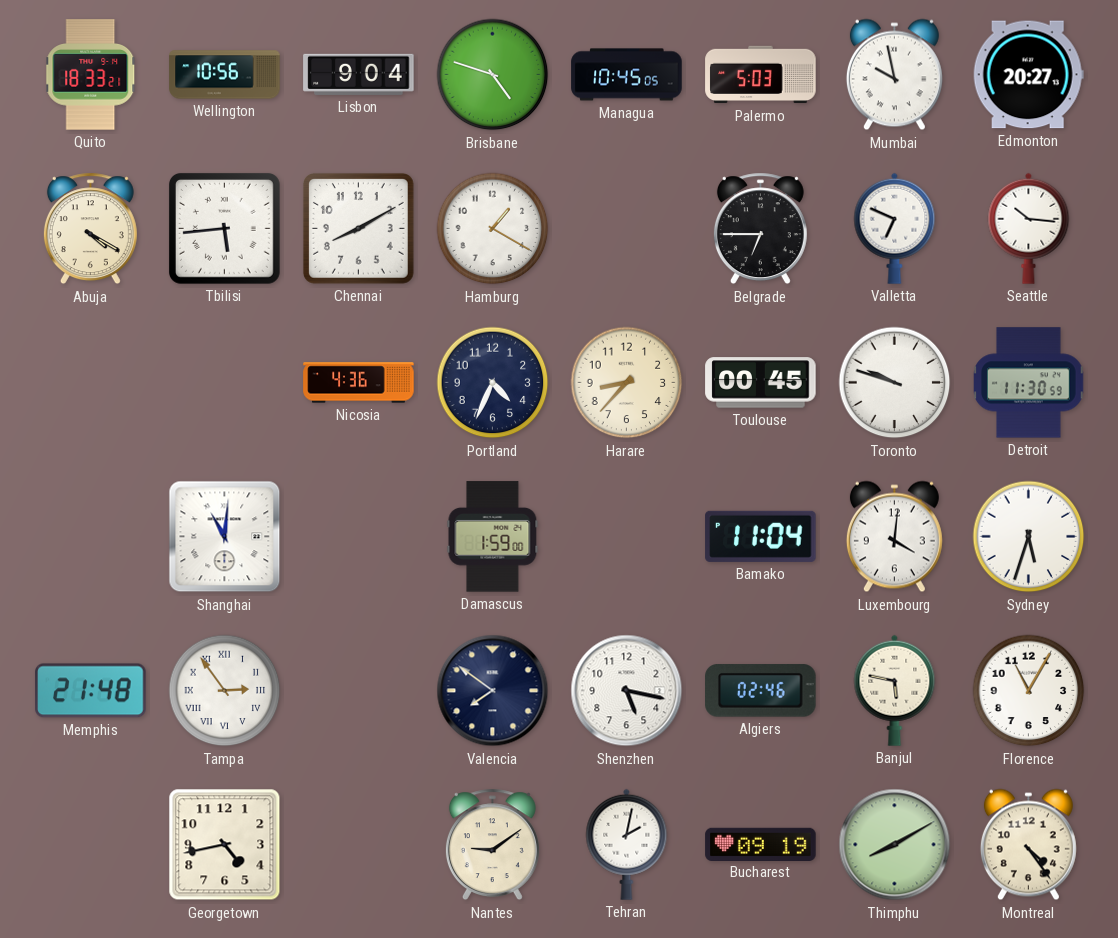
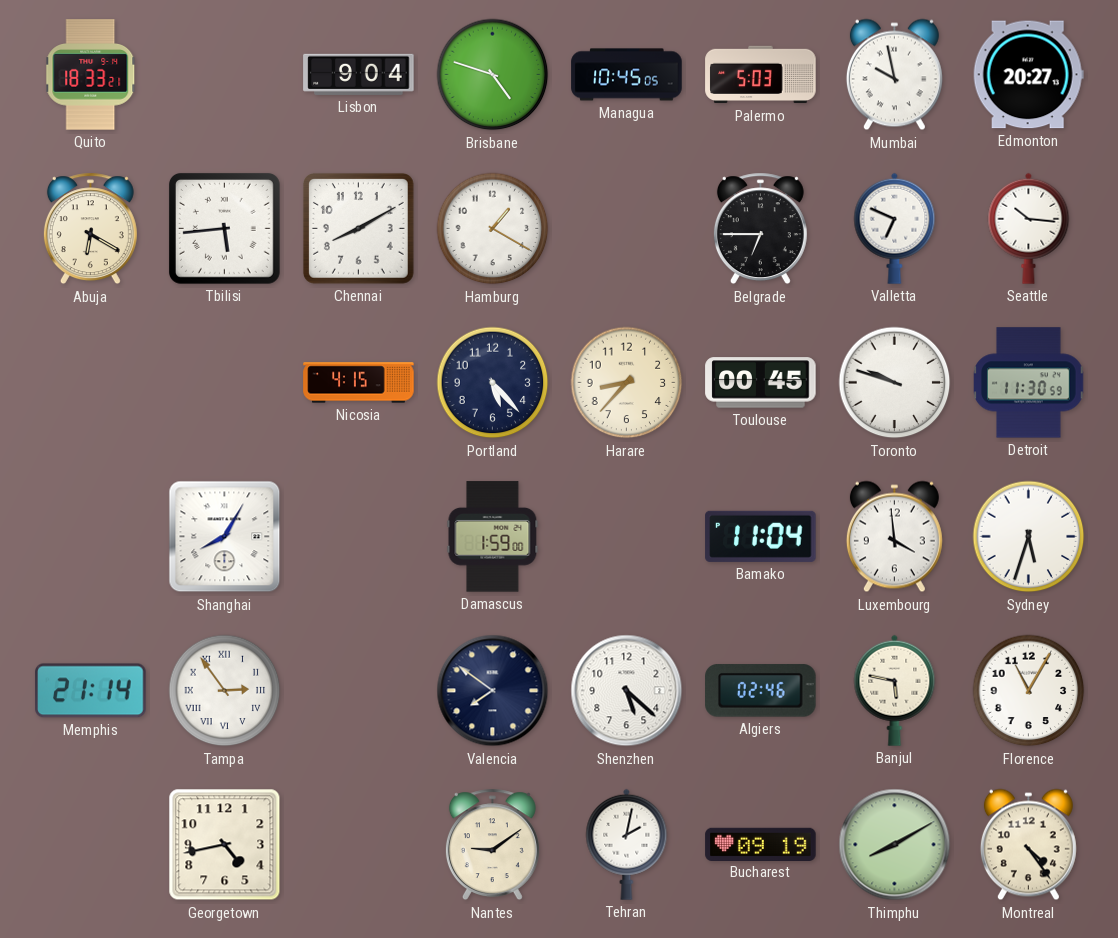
Wellington: 10:56 -> none
Abuja: 4:20 -> 6:20
Nicosia: 4:36 -> 4:15
Portland: 4:34 -> 5:23
Shanghai: 11:01 -> 8:05
Luxembourg: 4:01 -> 3:59
Memphis: 21:48 -> 21:14
Shenzhen: 5:17 -> 5:22
